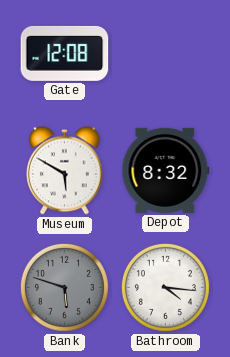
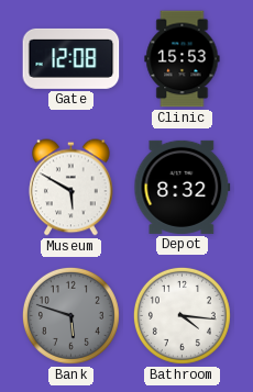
Clinic: none -> 15:53
